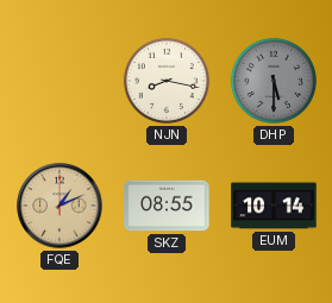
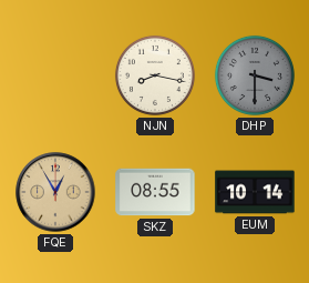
DHP: 5:30 -> 3:30
FQE: 1:11 -> 12:55
